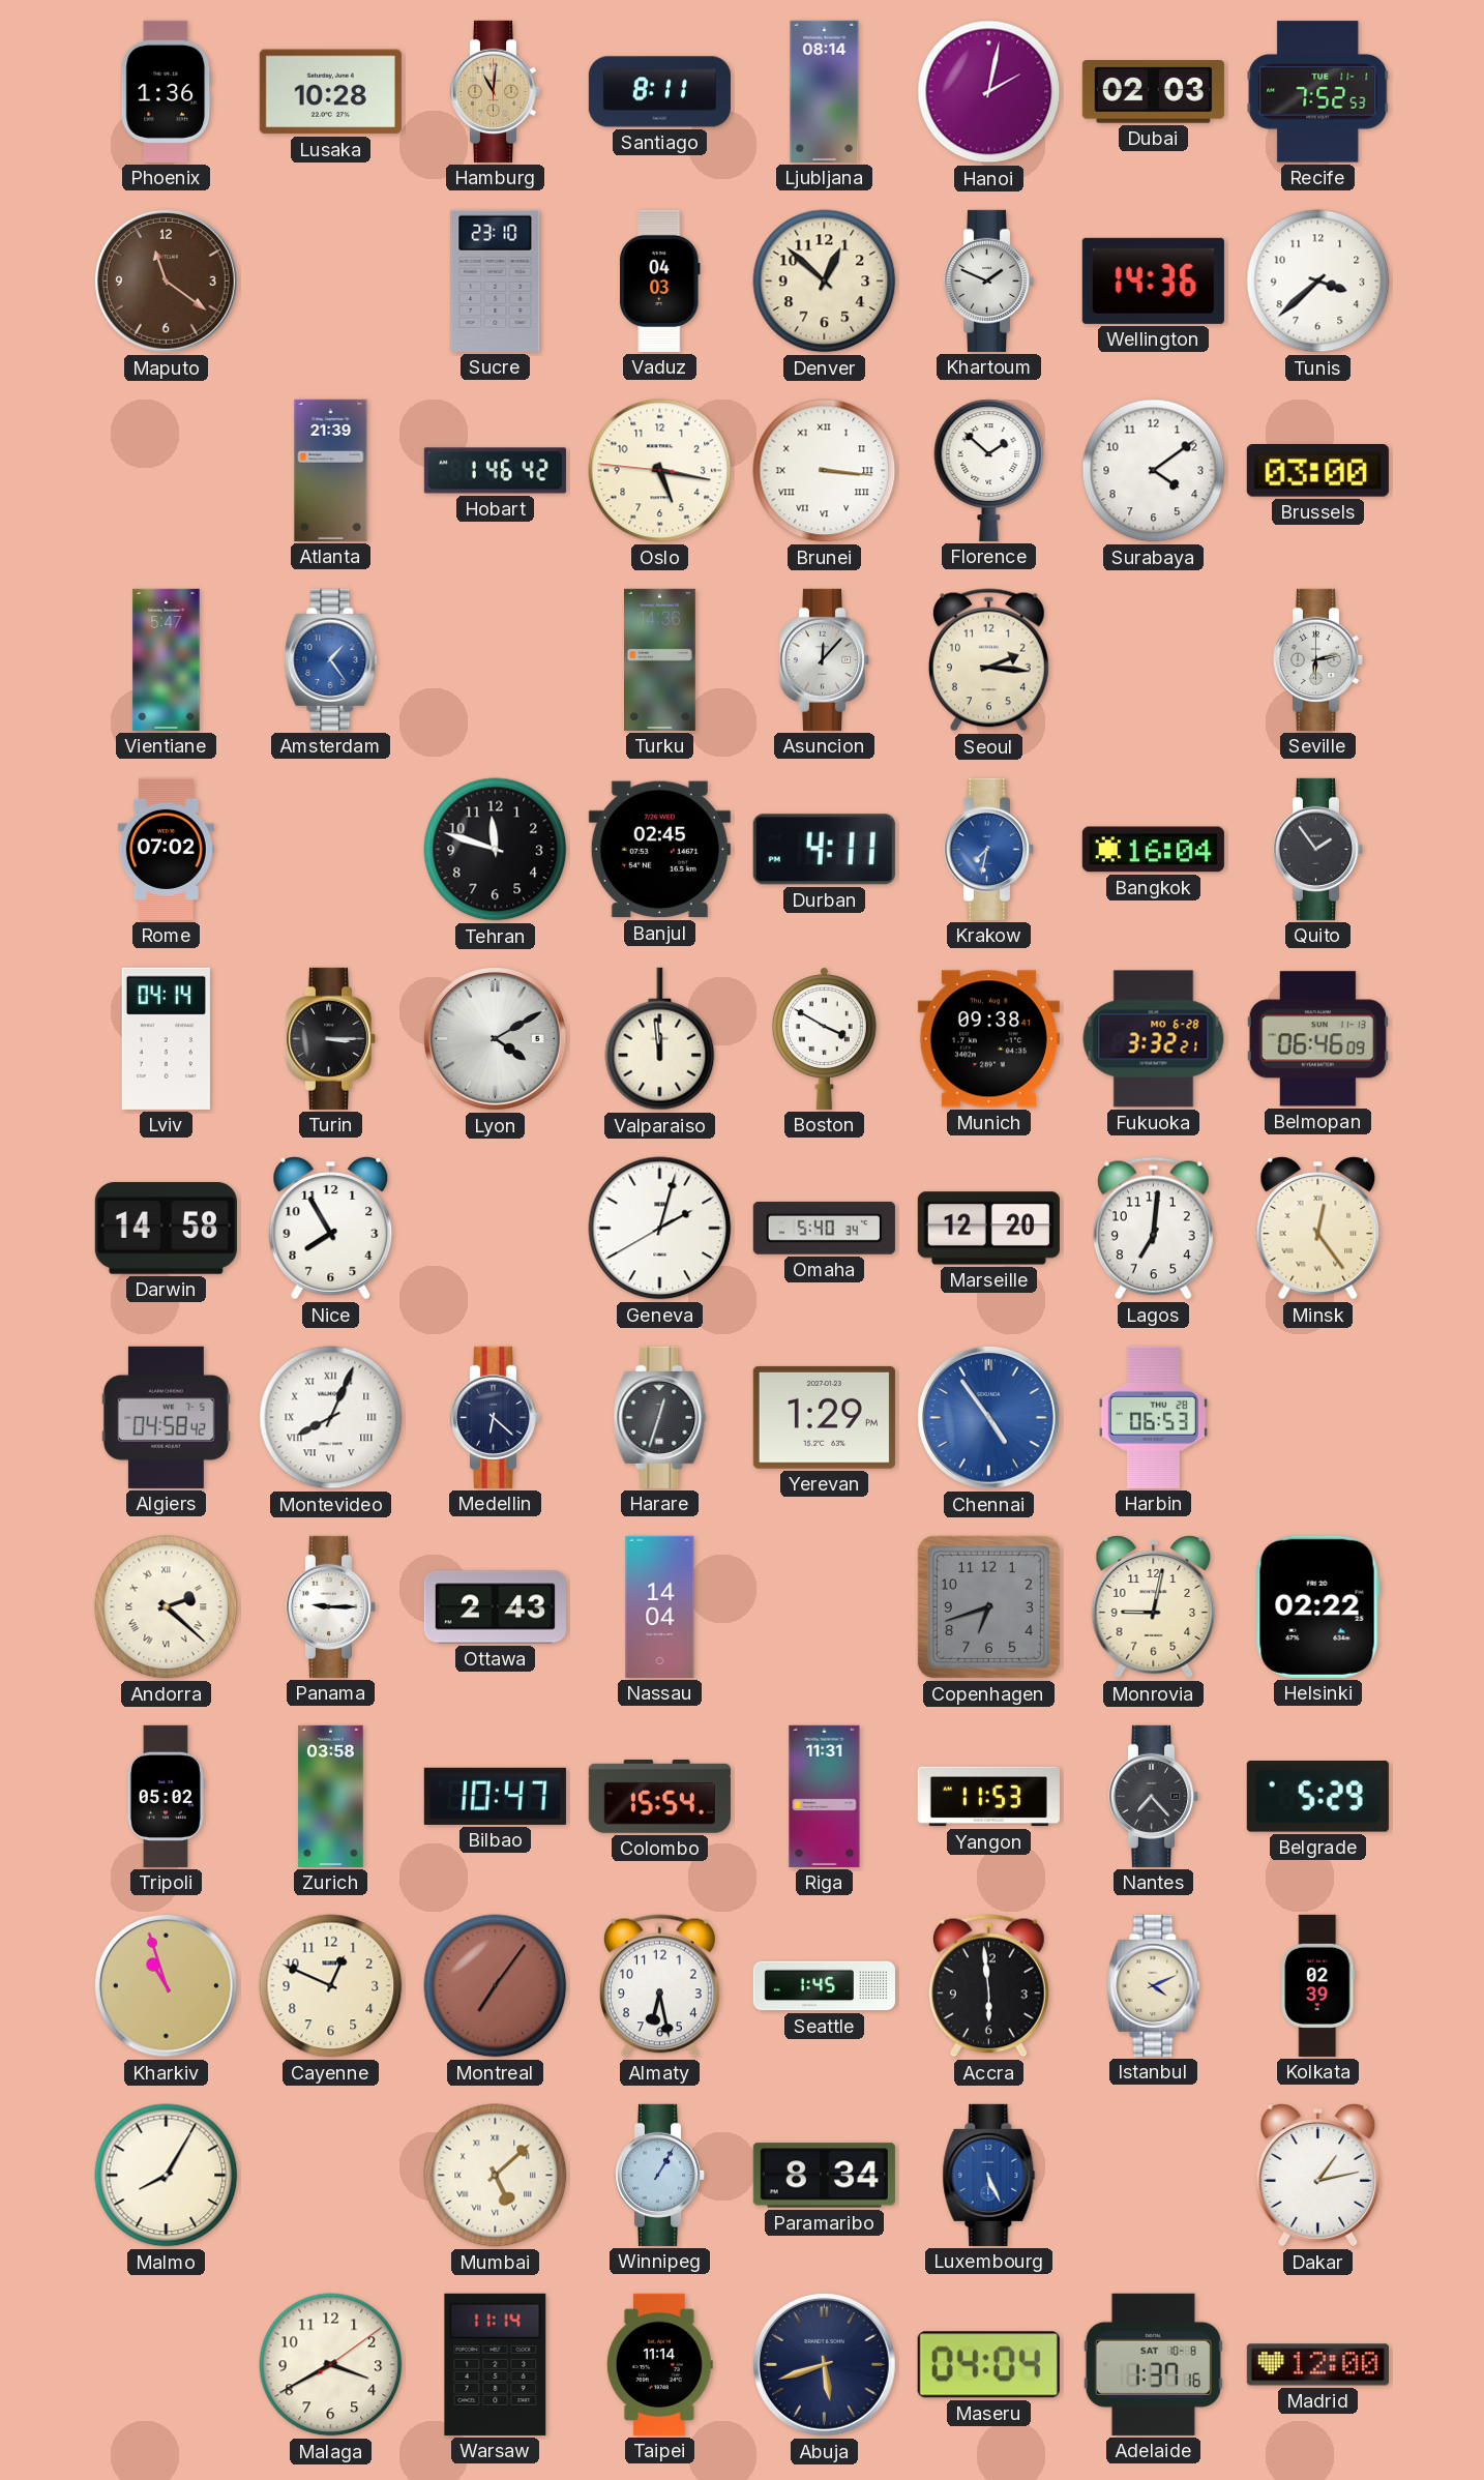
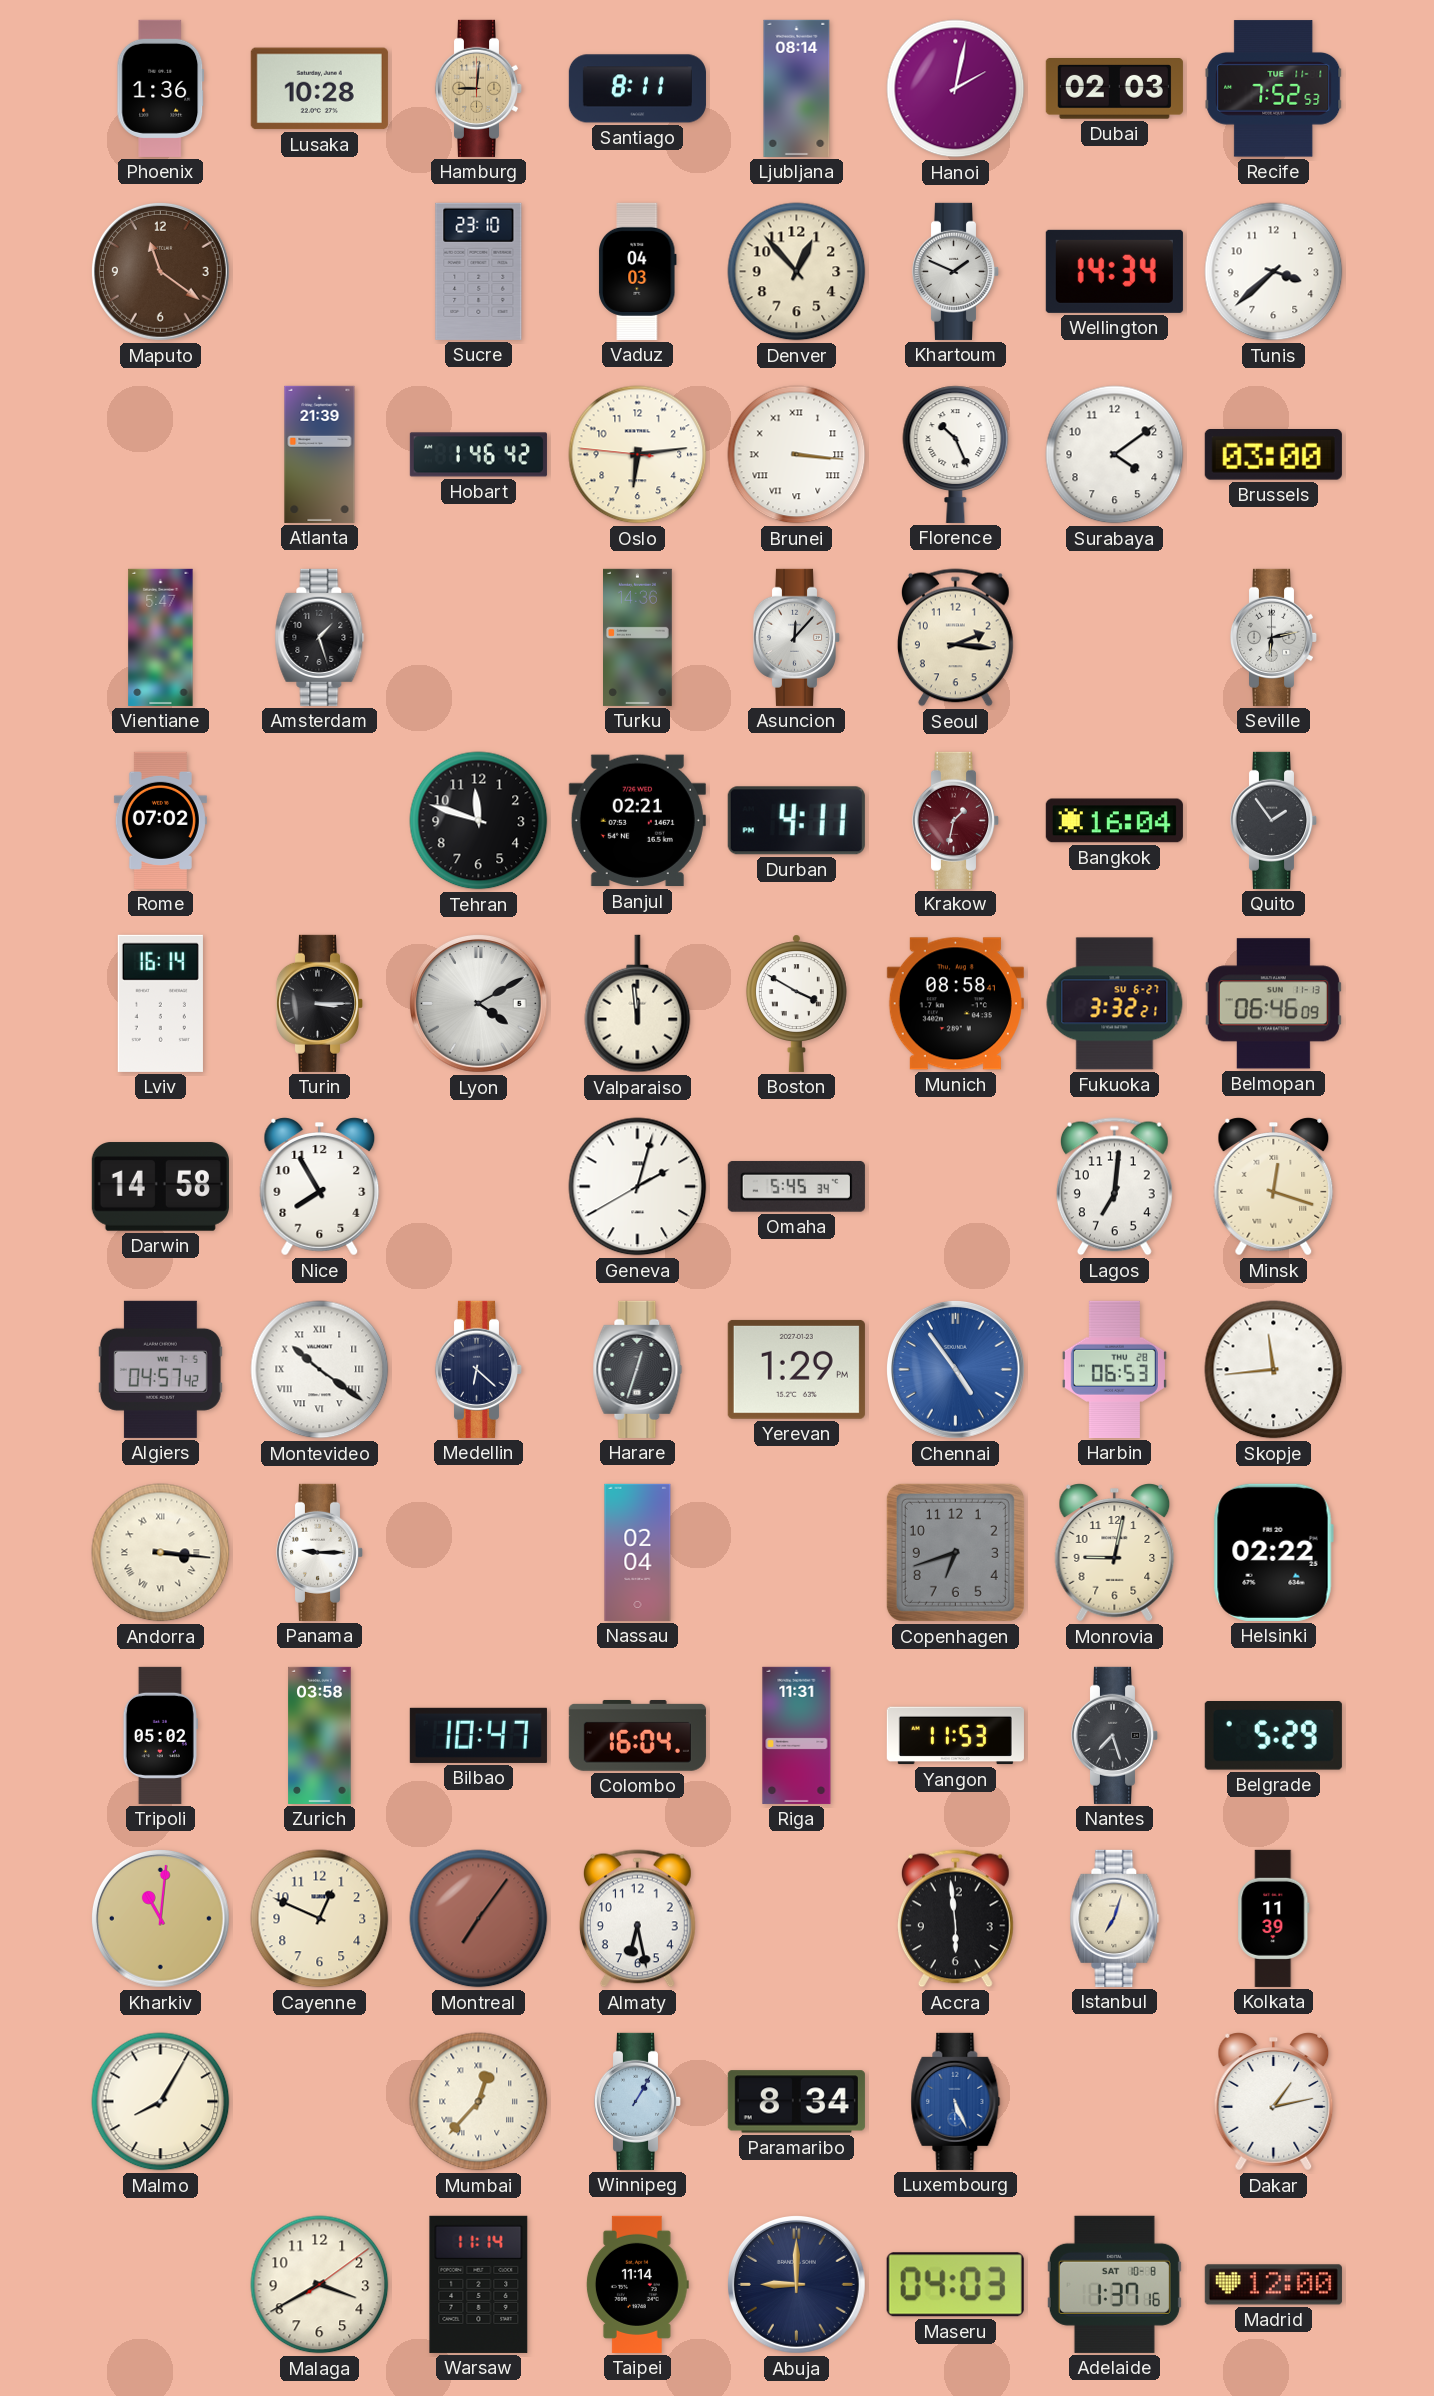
Hamburg: 11:01 -> 9:01
Denver: 12:52 -> 12:53
Wellington: 14:36 -> 14:34
Oslo: 5:16 -> 6:13
Florence: 1:52 -> 10:26
Amsterdam: 1:24 -> 1:27
Amsterdam dial: blue -> black
Banjul: 02:45 -> 02:21
Krakow: 7:32 -> 1:32
Krakow dial: blue -> burgundy
Lviv: 04:14 -> 16:14
Munich: 09:38 -> 08:58
Fukuoka date: MO 6-28 -> SU 6-27
Omaha: 5:40 -> 5:45
Marseille: 12:20 -> none
Minsk: 12:24 -> 12:18
Algiers: 04:58 -> 04:57
Montevideo: 8:04 -> 10:21
Skopje: none -> 11:44
Andorra: 2:22 -> 3:16
Ottawa: 2:43 -> none
Nassau: 14:04 -> 02:04
Colombo: 15:54 -> 16:04
Nantes: 7:23 -> 7:27
Kharkiv: 10:57 -> 11:01
Seattle: 1:45 -> none
Istanbul: 4:11 -> 7:03
Kolkata: 02:39 -> 11:39
Mumbai: 5:08 -> 12:37
Abuja: 5:42 -> 9:00
Maseru: 04:04 -> 04:03
